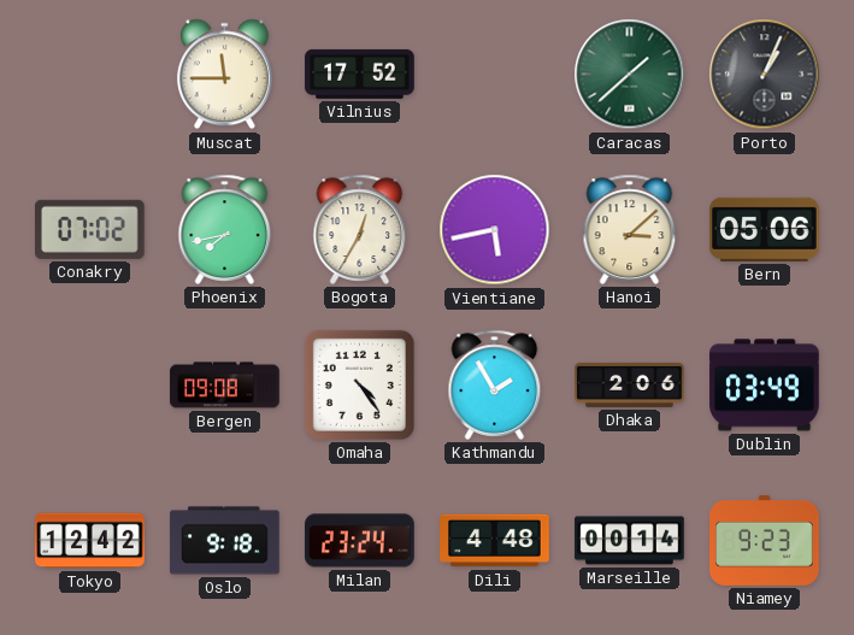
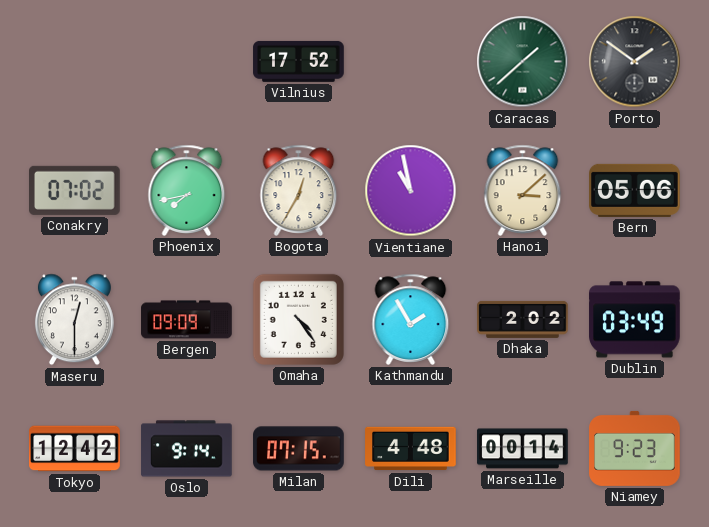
Muscat: 11:45 -> none
Porto: 1:04 -> 1:51
Vientiane: 5:43 -> 10:58
Maseru: none -> 12:30
Bergen: 09:08 -> 09:09
Dhaka: 2:06 -> 2:02
Oslo: 9:18 -> 9:14
Milan: 23:24 -> 07:15
